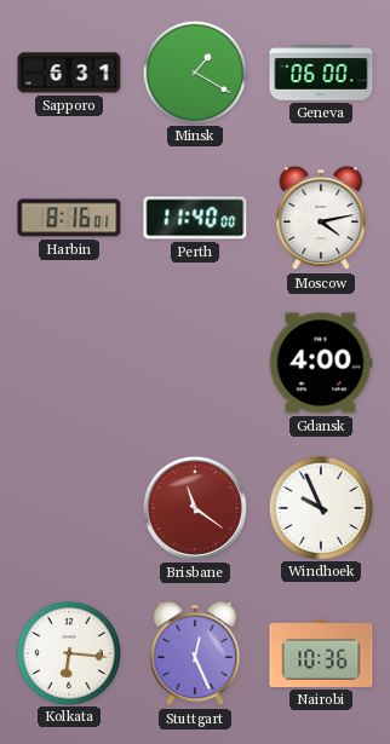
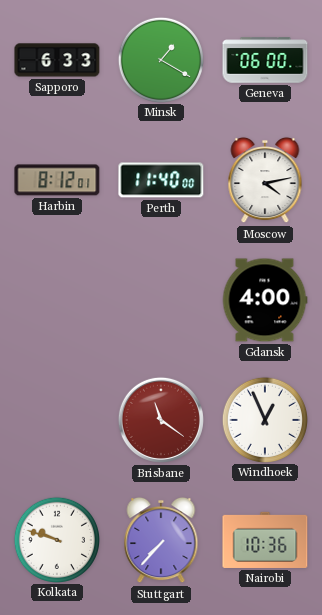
Sapporo: 6:31 -> 6:33
Harbin: 8:16 -> 8:12
Windhoek: 9:56 -> 12:56
Kolkata: 6:16 -> 9:48
Stuttgart: 12:26 -> 7:37
